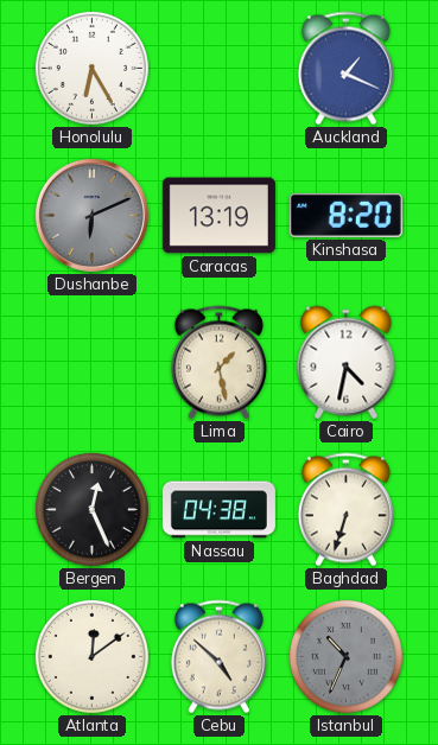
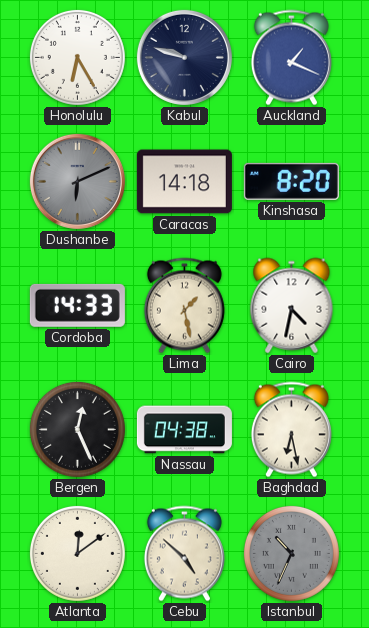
Kabul: none -> 9:48
Caracas: 13:19 -> 14:18
Cordoba: none -> 14:33
Baghdad: 6:33 -> 6:28
